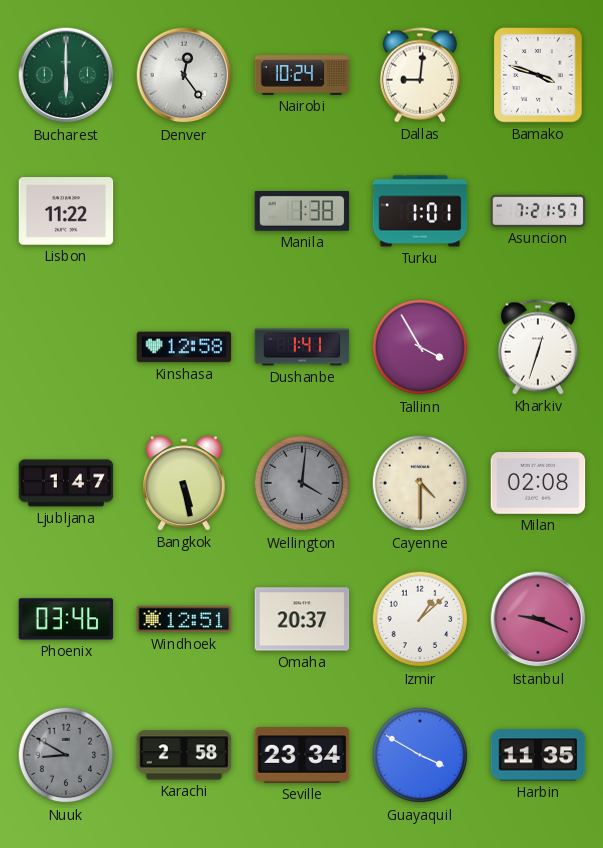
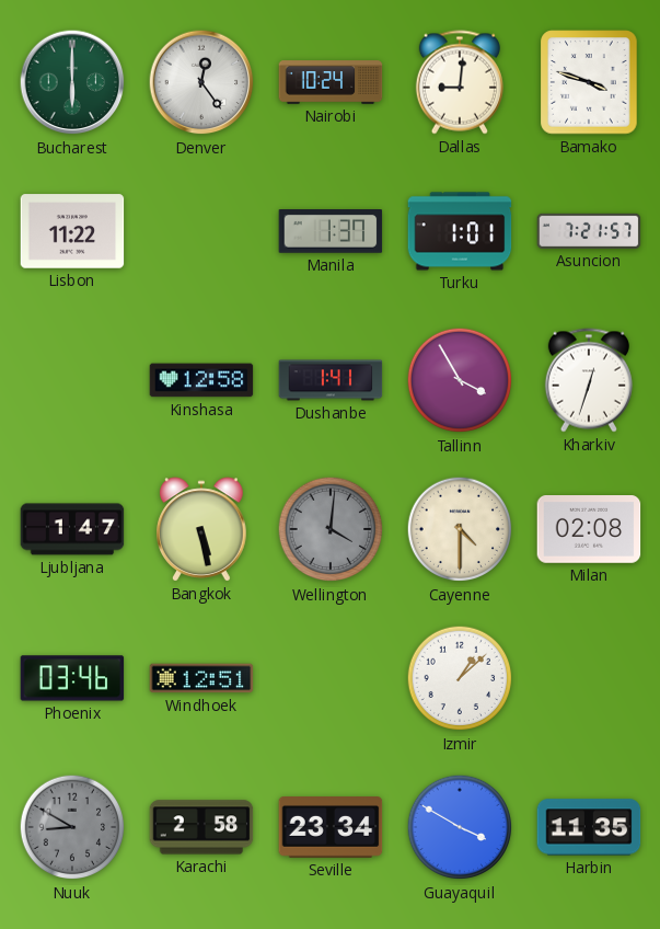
Manila: 1:38 -> 1:37
Omaha: 20:37 -> none
Istanbul: 9:19 -> none
